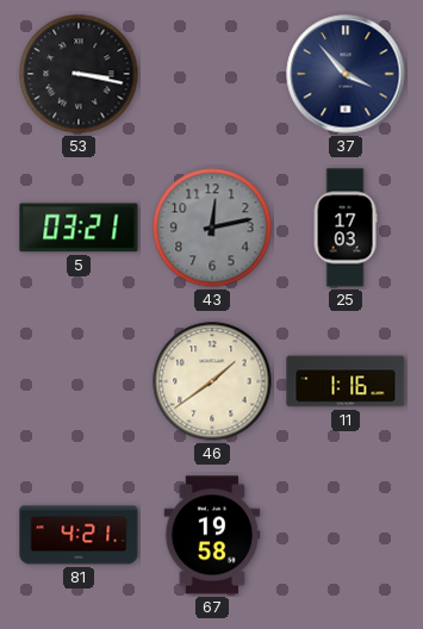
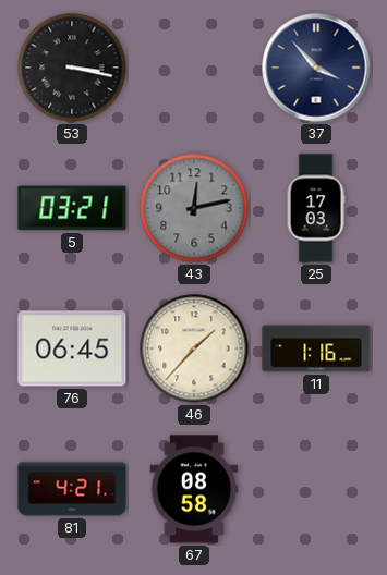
76: none -> 06:45
46: 1:39 -> 1:37
67: 19:58 -> 08:58
